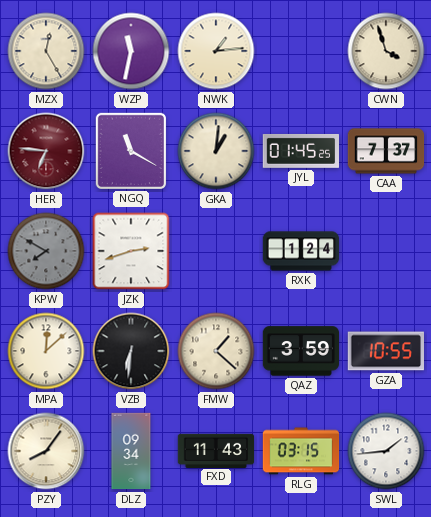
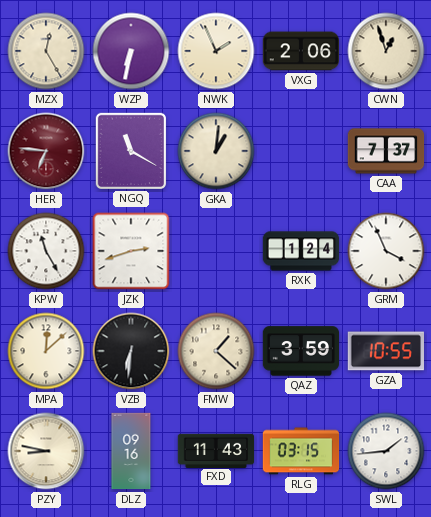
WZP: 11:32 -> 6:32
NWK: 1:14 -> 1:56
VXG: none -> 2:06
CWN: 3:57 -> 12:57
JYL: 01:45 -> none
KPW: 7:50 -> 11:25
KPW dial: grey -> white
GRM: none -> 3:56
PZY: 8:06 -> 8:47
DLZ: 09:34 -> 09:16
